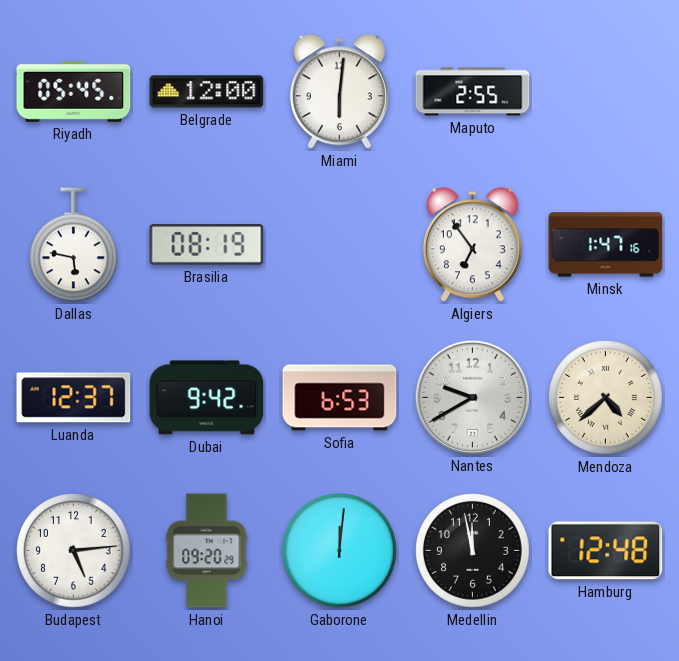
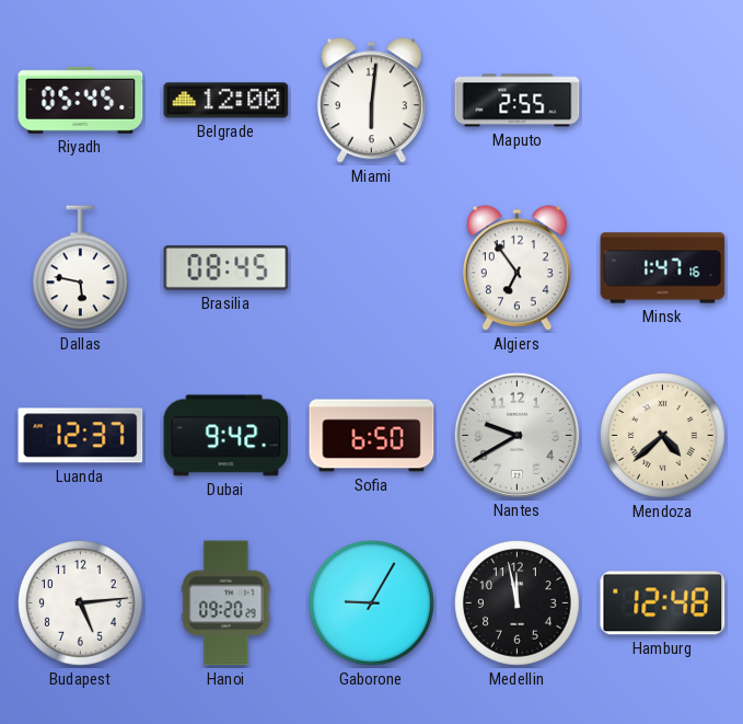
Brasilia: 08:19 -> 08:45
Sofia: 6:53 -> 6:50
Gaborone: 12:01 -> 9:05
